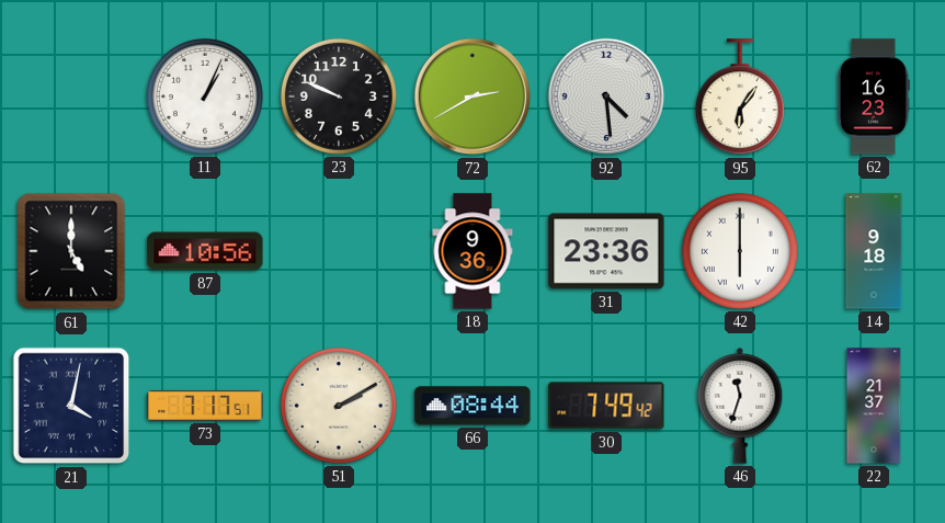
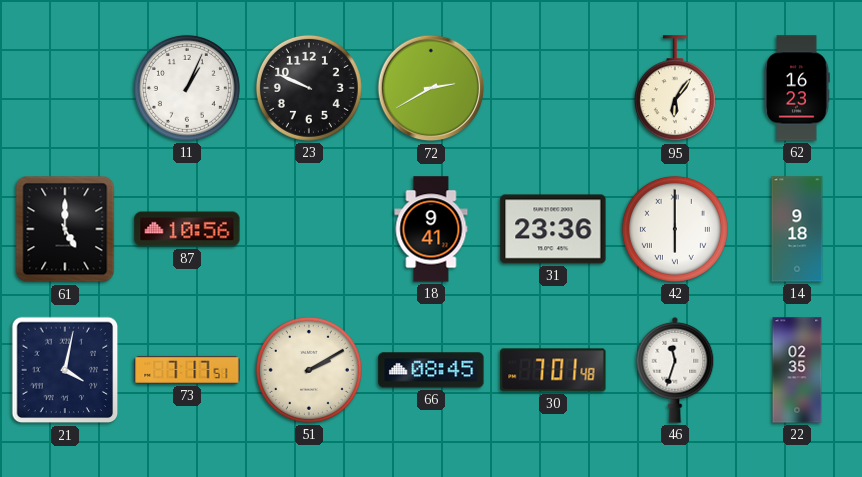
92: 4:29 -> none
18: 9:36 -> 9:41
66: 08:44 -> 08:45
30: 7:49 -> 7:01
22: 21:37 -> 02:35
